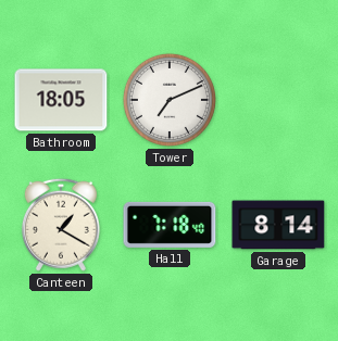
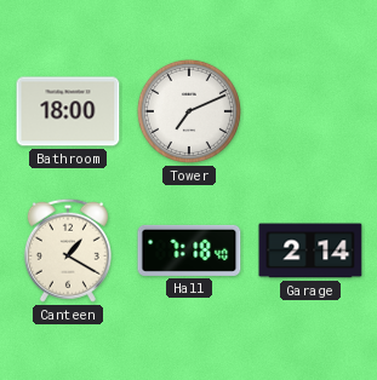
Bathroom: 18:05 -> 18:00
Garage: 8:14 -> 2:14
